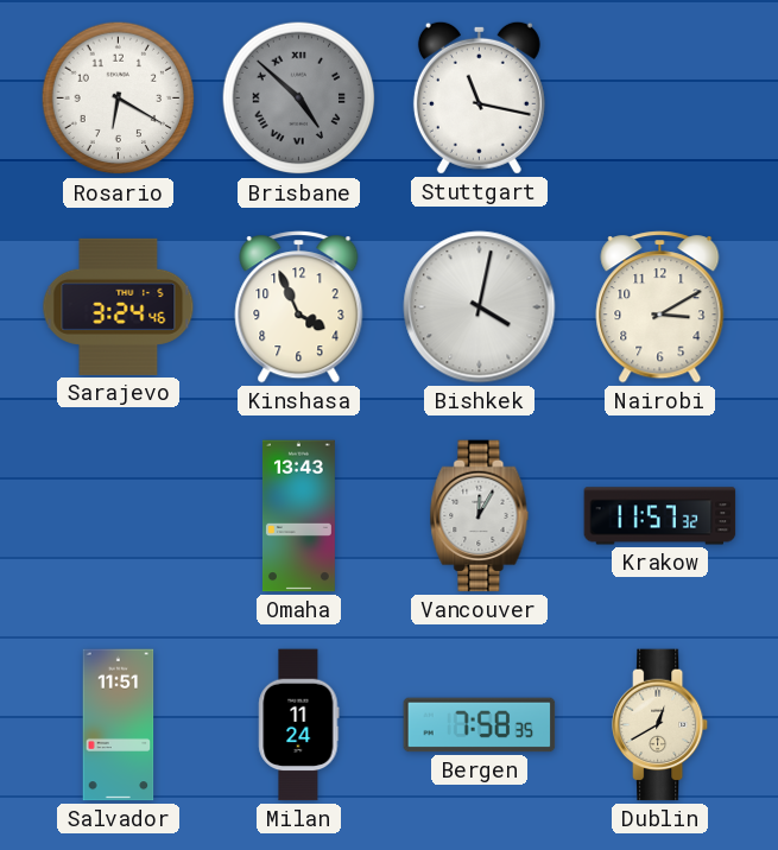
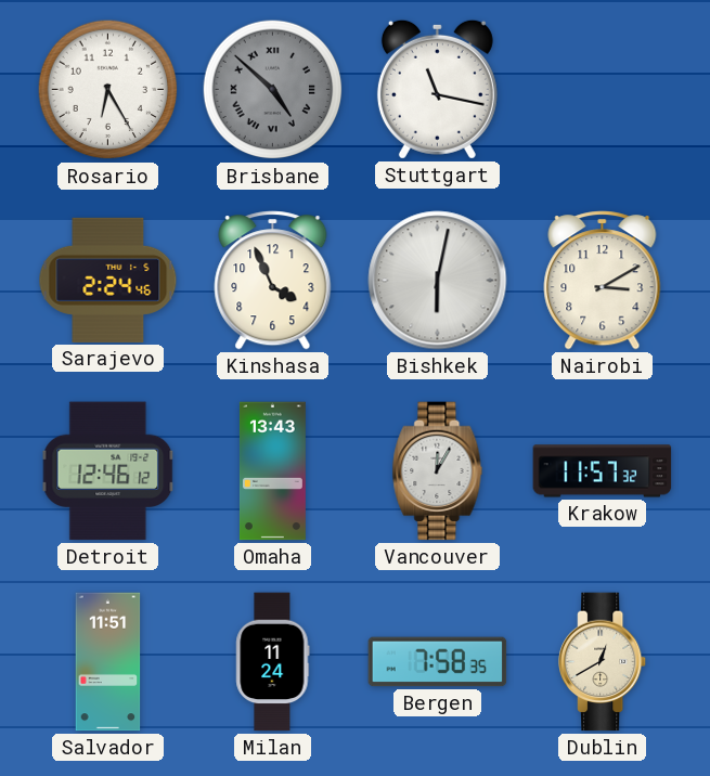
Rosario: 6:20 -> 6:25
Sarajevo: 3:24 -> 2:24
Bishkek: 4:02 -> 6:02
Detroit: none -> 12:46
